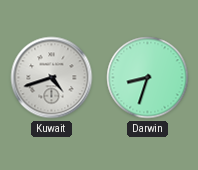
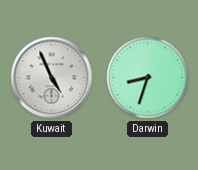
Kuwait: 4:42 -> 4:56
